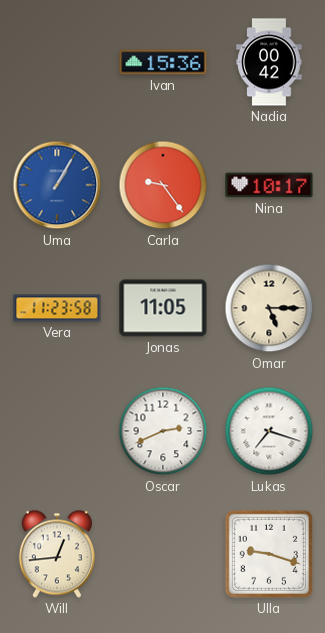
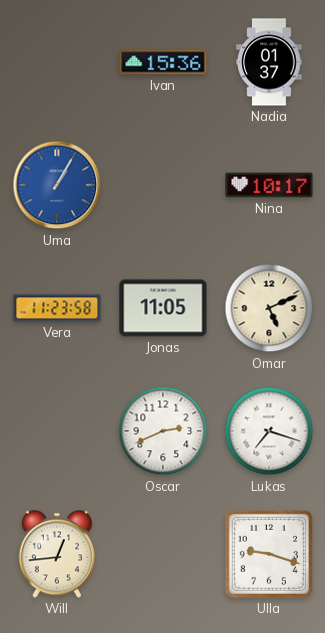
Nadia: 00:42 -> 01:37
Carla: 9:24 -> none
Omar: 5:15 -> 5:11
